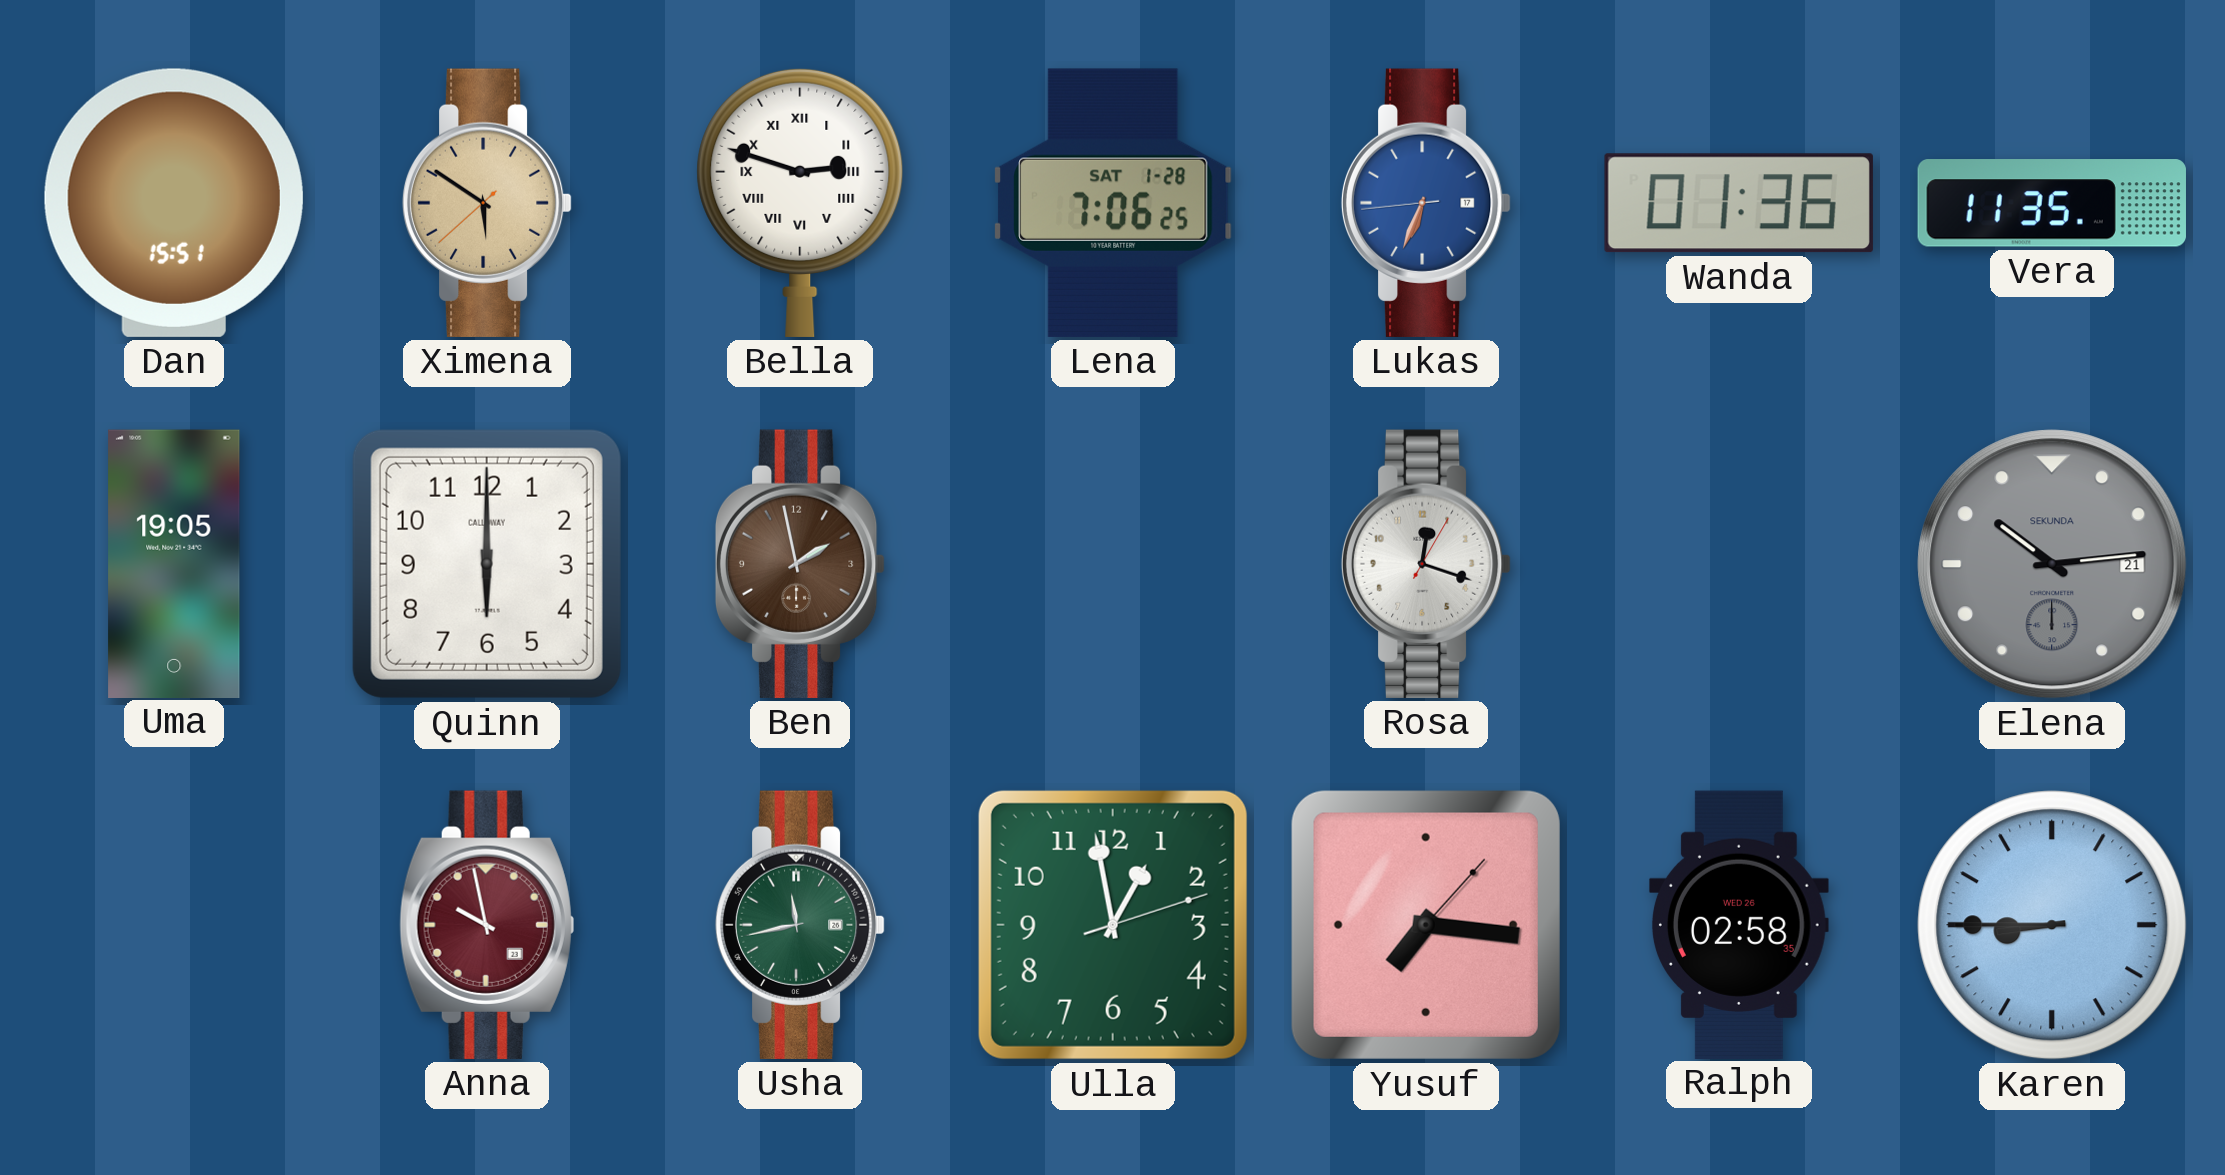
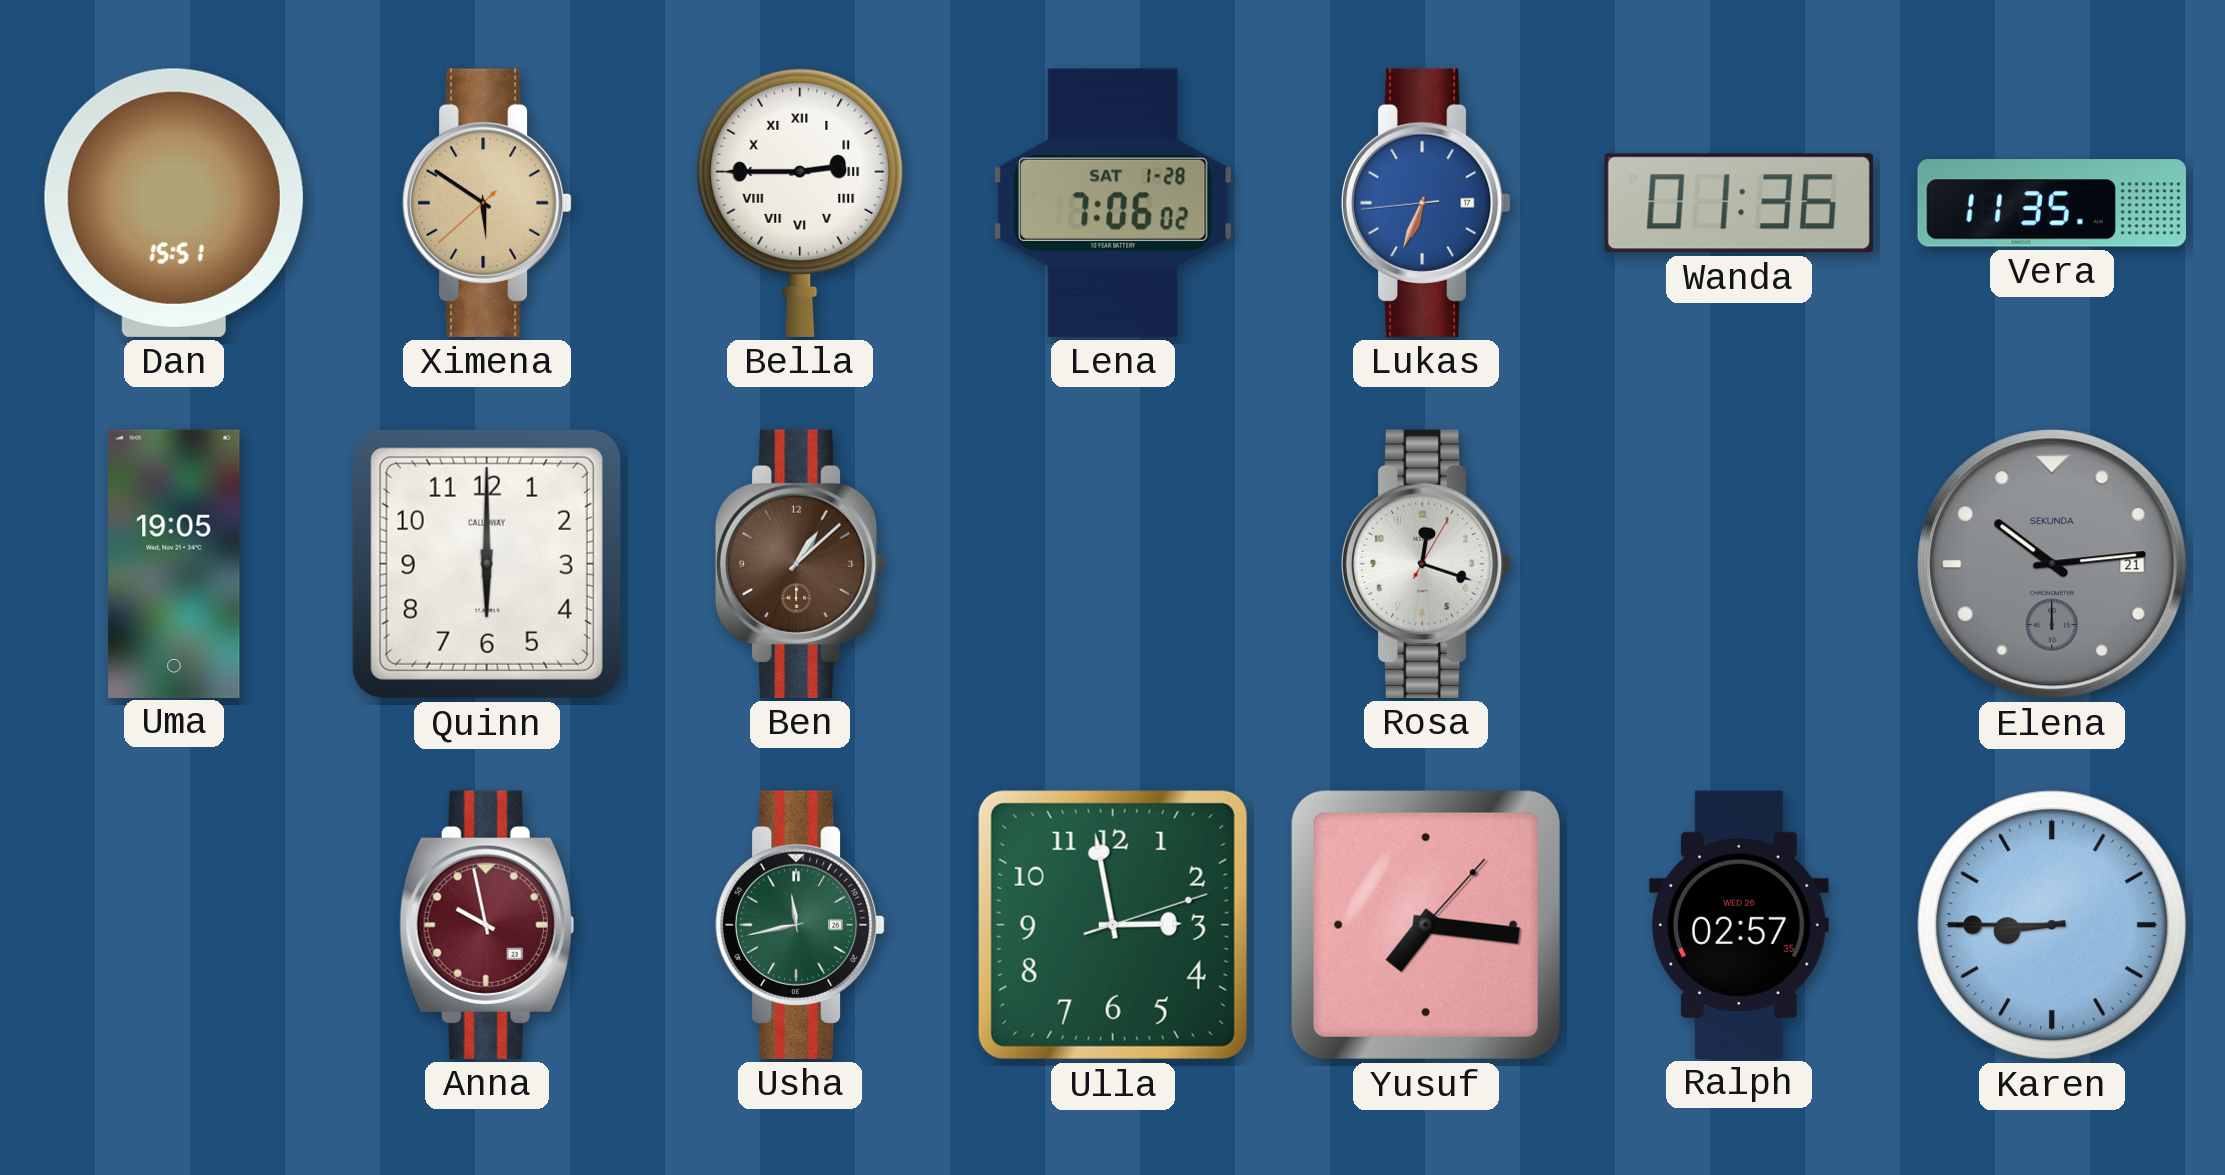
Bella: 2:48 -> 2:45
Lena: 7:06:25 -> 7:06:02
Ben: 1:58 -> 1:08
Ulla: 12:58 -> 2:58
Ralph: 02:58 -> 02:57
